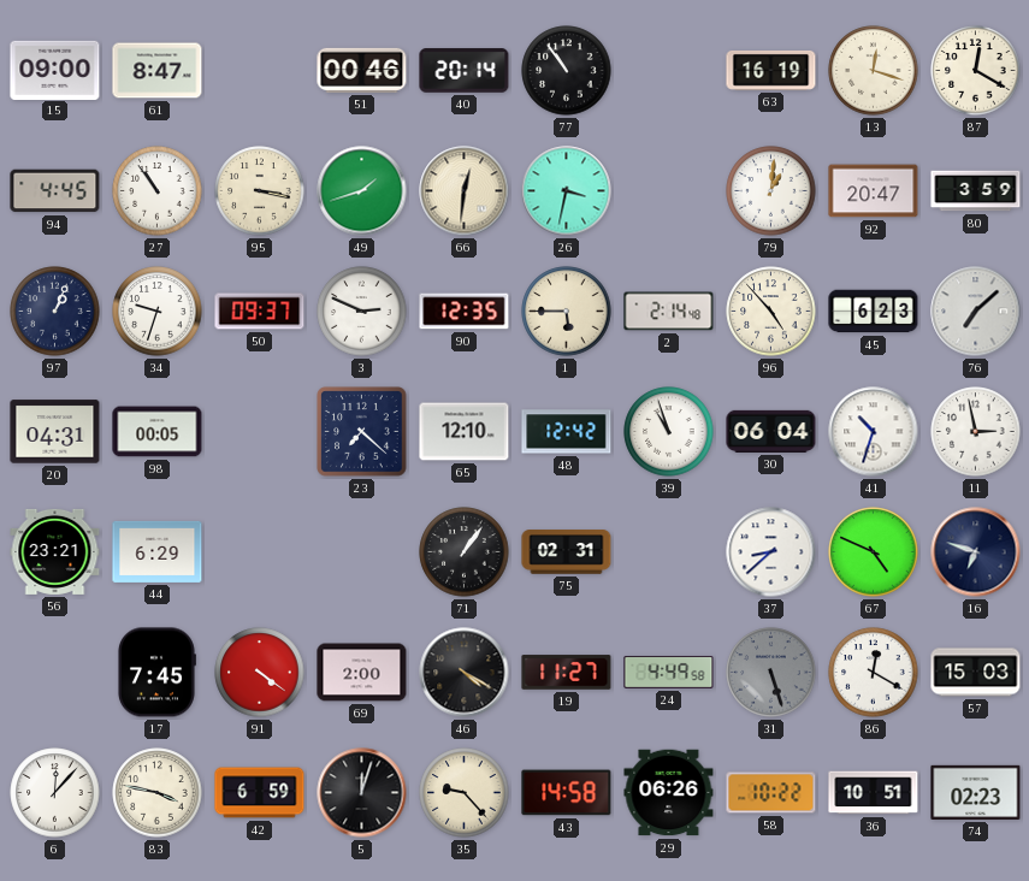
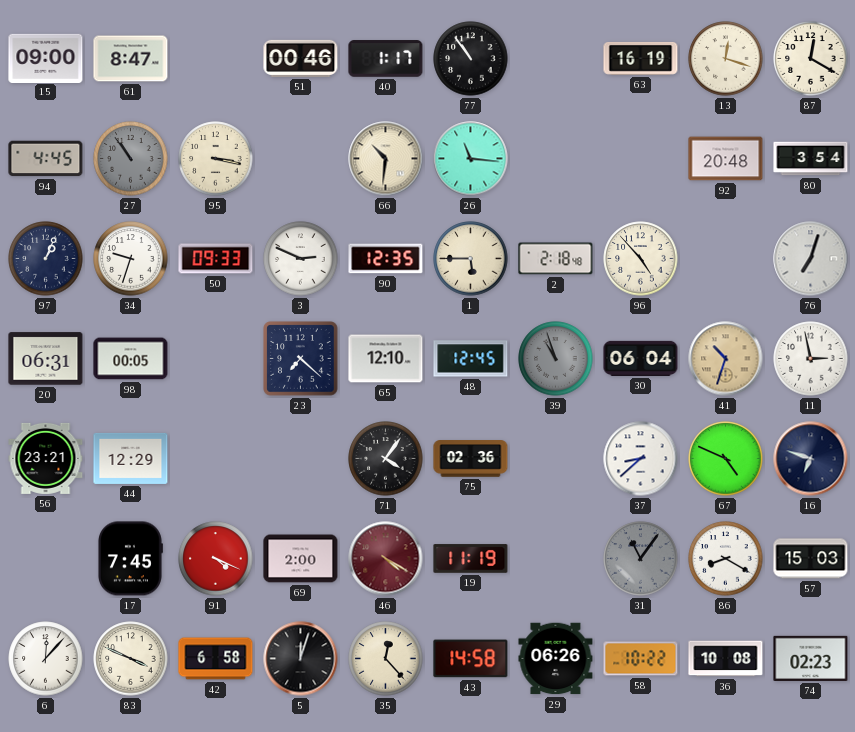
40: 20:14 -> 1:17
27 dial: white -> grey
49: 1:42 -> none
66: 12:31 -> 10:31
26: 3:32 -> 11:16
79: 1:01 -> none
92: 20:47 -> 20:48
80: 3:59 -> 3:54
50: 09:37 -> 09:33
2: 2:14 -> 2:18
45: 6:23 -> none
76: 7:08 -> 7:03
20: 04:31 -> 06:31
48: 12:42 -> 12:45
39 dial: white -> grey
41 dial: white -> champagne
44: 6:29 -> 12:29
71: 1:06 -> 4:06
75: 02:31 -> 02:36
91: 4:21 -> 4:19
46 dial: black -> burgundy
19: 11:27 -> 11:19
24: 4:49 -> none
31: 5:27 -> 11:06
86: 12:20 -> 8:20
83: 3:47 -> 3:49
42: 6:59 -> 6:58
35: 9:23 -> 12:23
36: 10:51 -> 10:08
